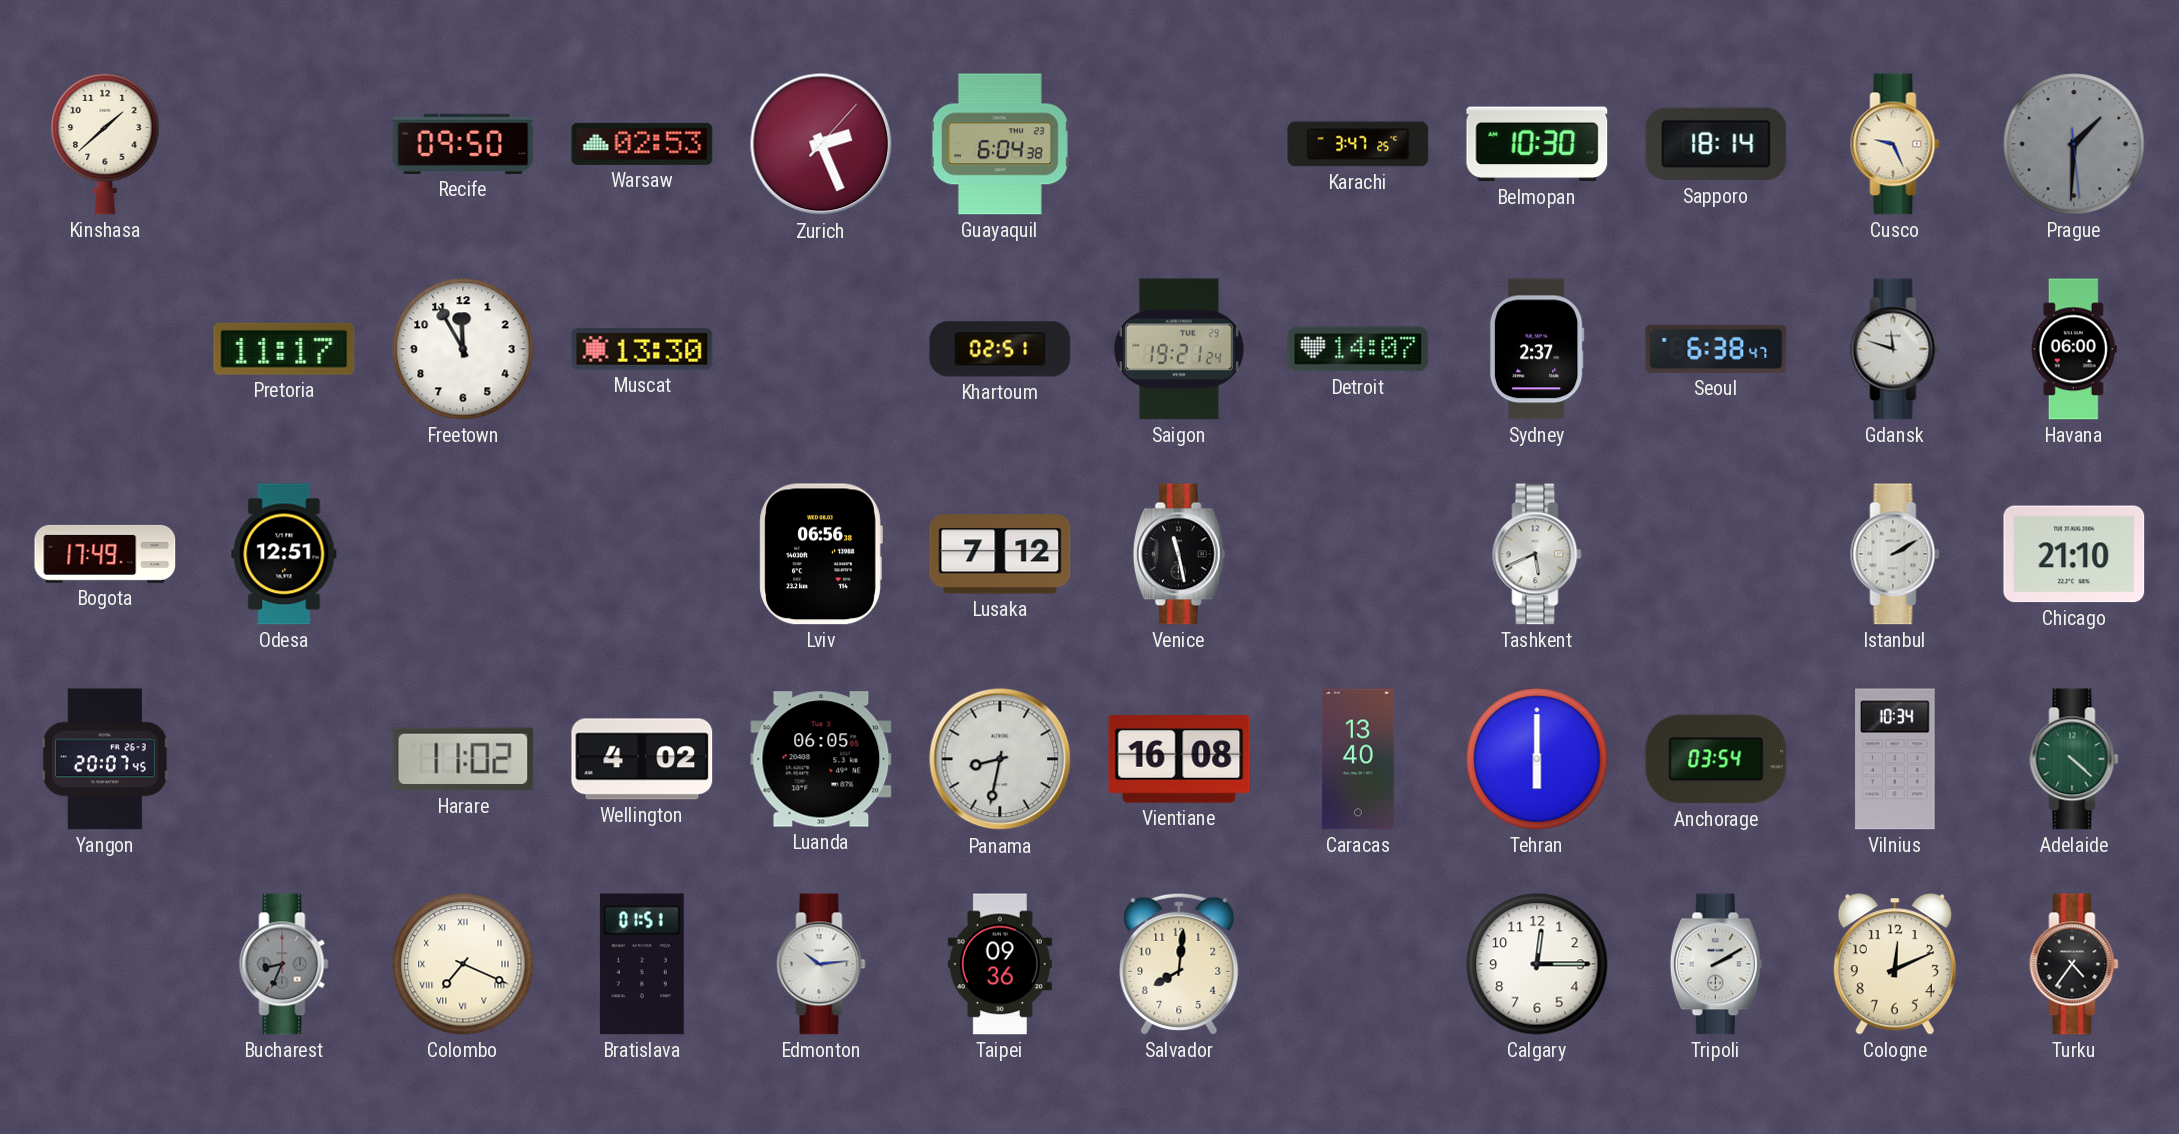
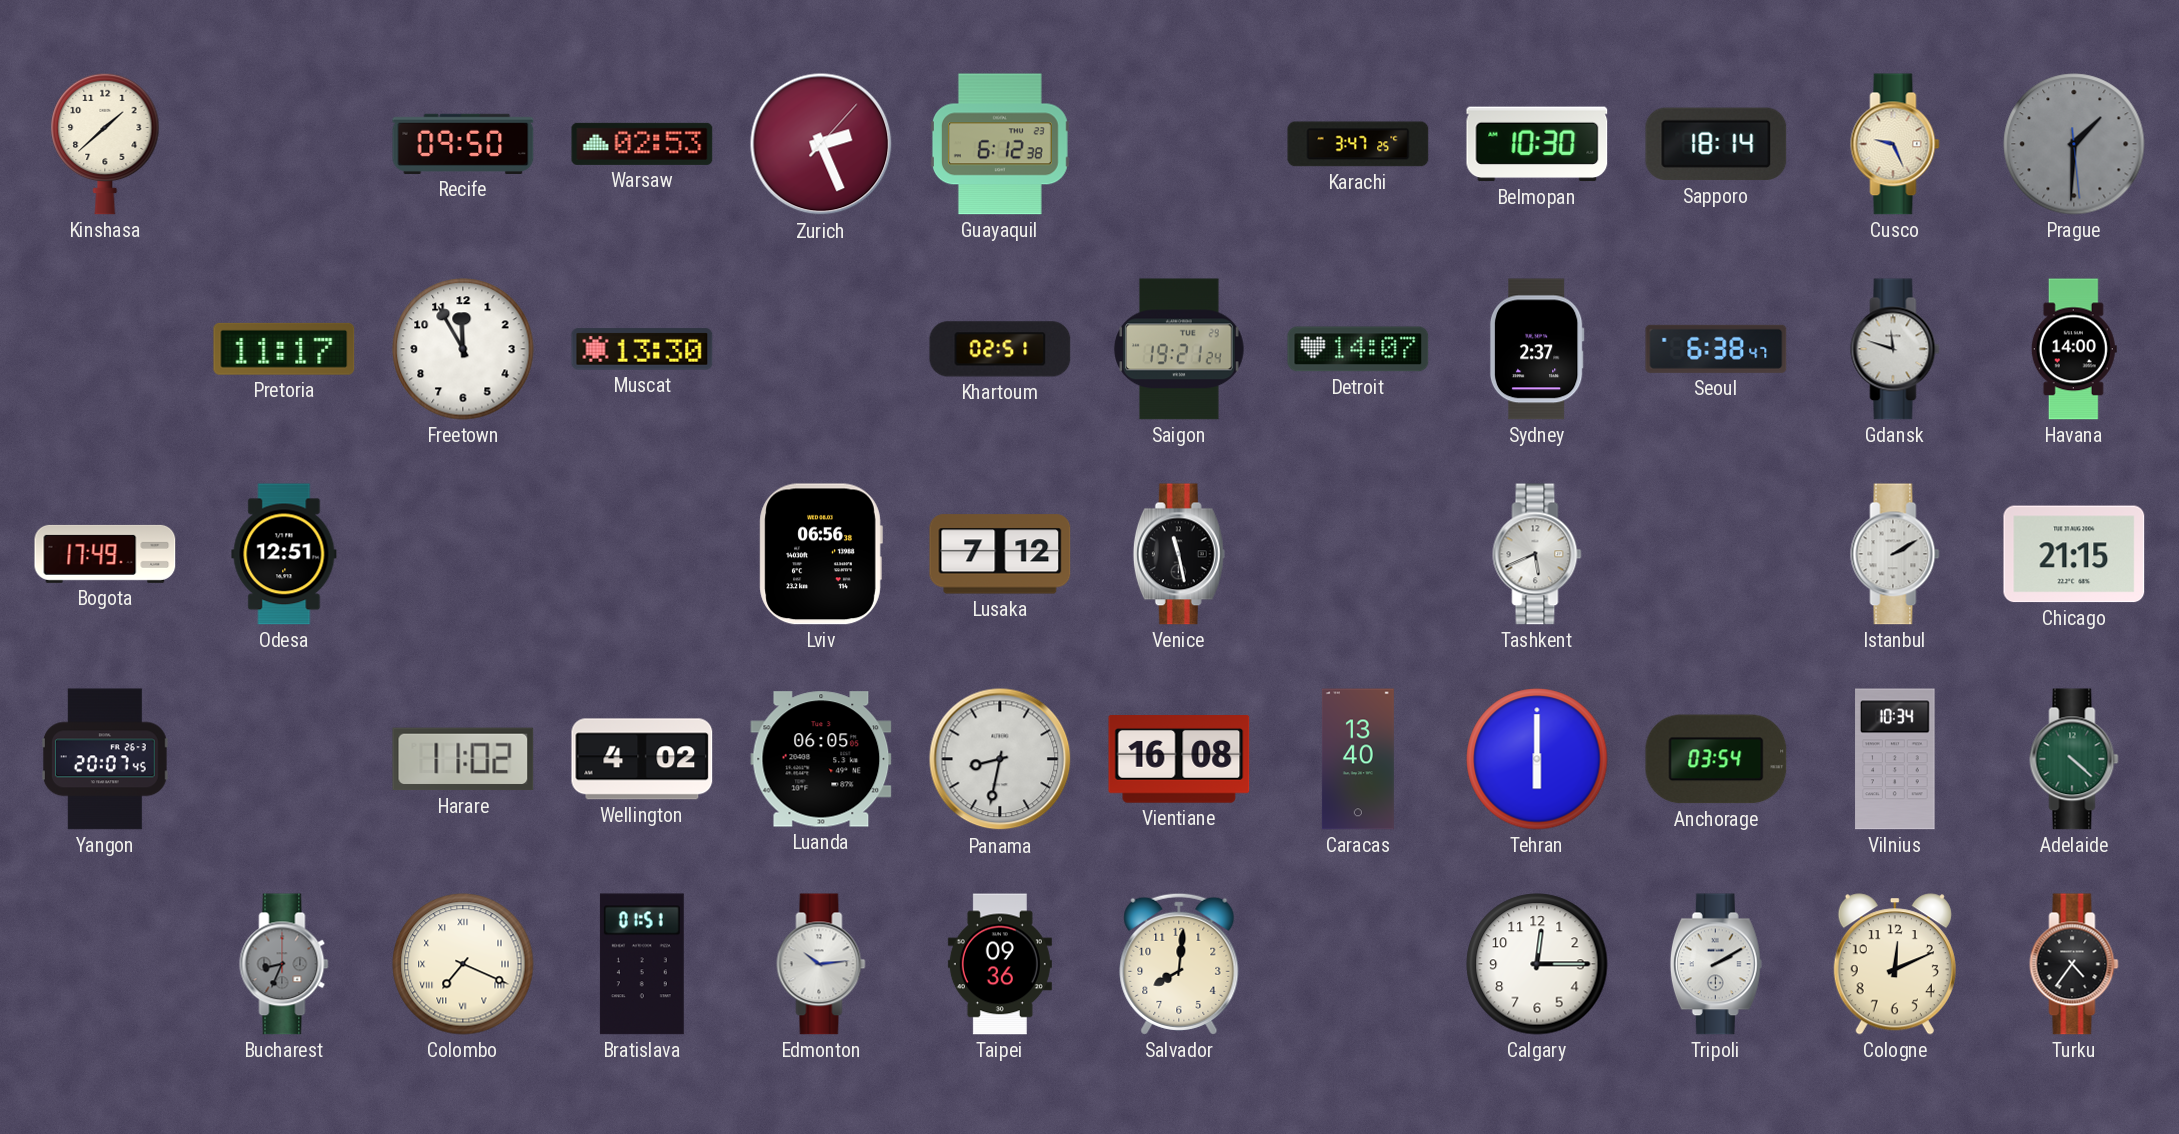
Guayaquil: 6:04 -> 6:12
Havana: 06:00 -> 14:00
Chicago: 21:10 -> 21:15
